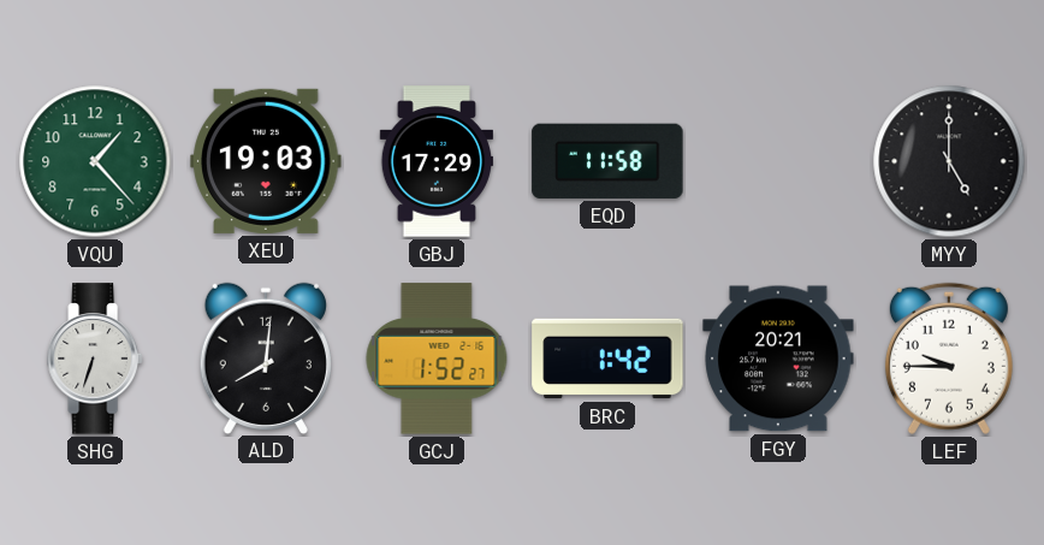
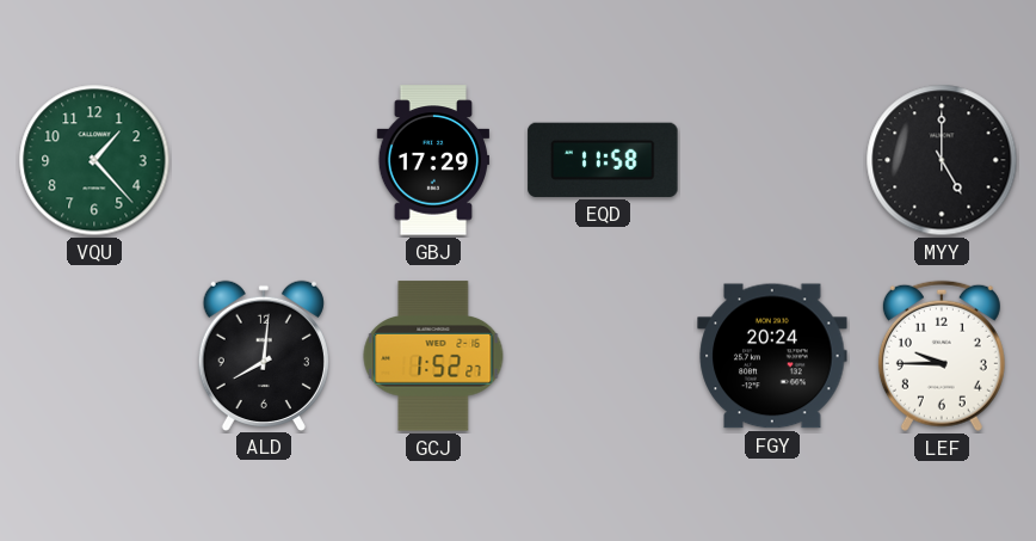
XEU: 19:03 -> none
SHG: 6:33 -> none
BRC: 1:42 -> none
FGY: 20:21 -> 20:24
